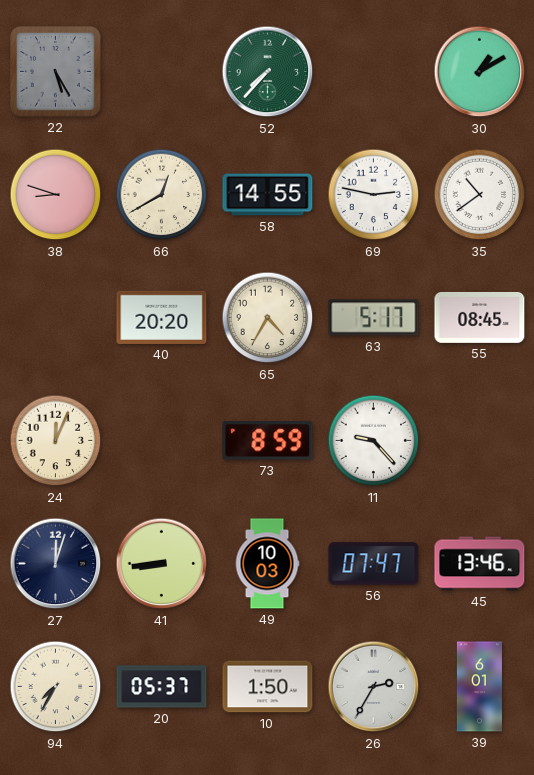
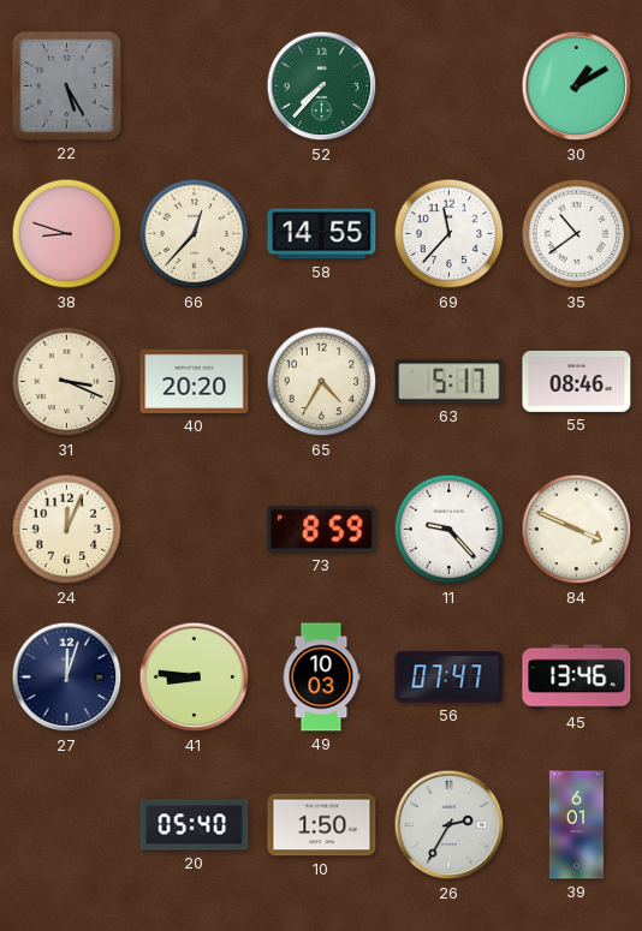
66: 12:40 -> 12:37
69: 2:47 -> 11:37
31: none -> 3:19
55: 08:45 -> 08:46
84: none -> 3:49
41: 8:44 -> 8:46
94: 7:35 -> none
20: 05:37 -> 05:40
